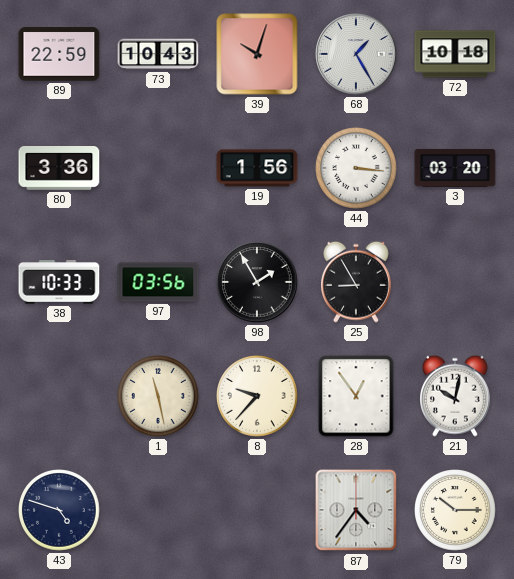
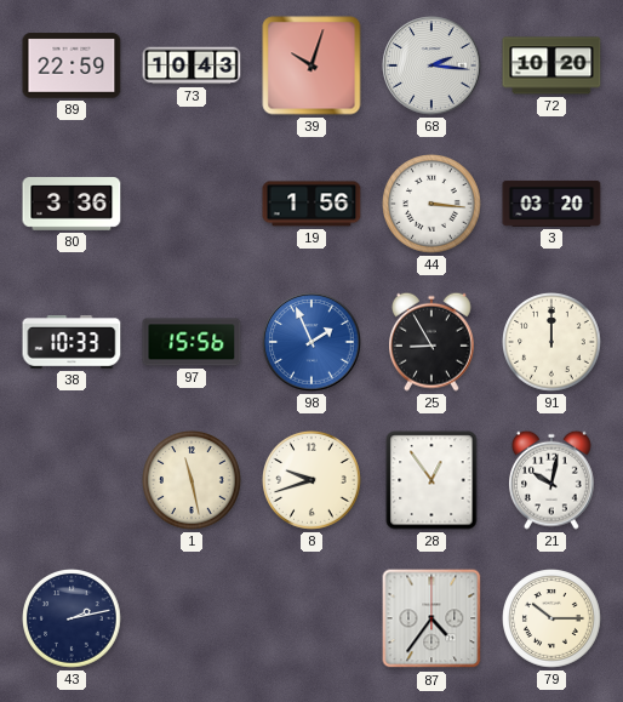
68: 1:25 -> 2:16
72: 10:18 -> 10:20
97: 03:56 -> 15:56
98: 1:55 -> 1:56
98 dial: black -> blue
91: none -> 12:00
8: 9:37 -> 9:42
43: 4:48 -> 2:13
